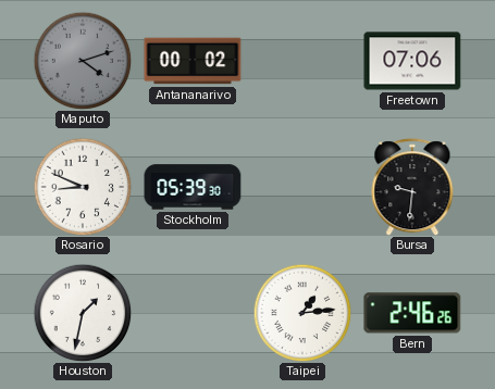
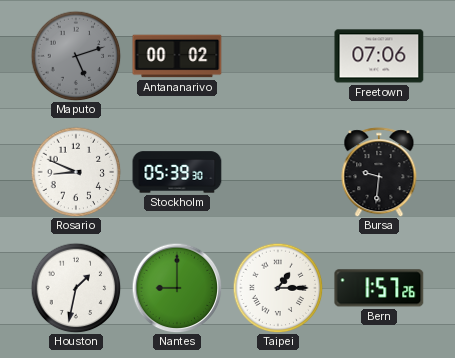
Maputo: 4:12 -> 5:12
Nantes: none -> 9:00
Taipei: 1:14 -> 1:15
Bern: 2:46 -> 1:57
